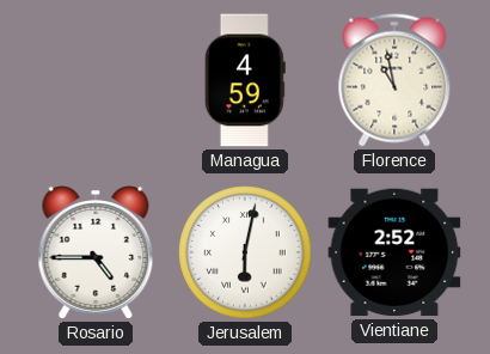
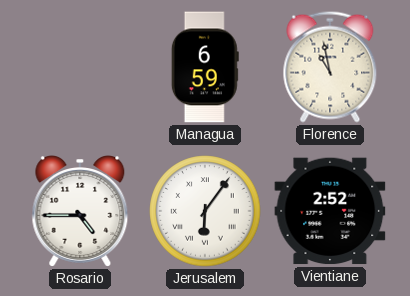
Managua: 4:59 -> 6:59
Jerusalem: 6:02 -> 6:06
